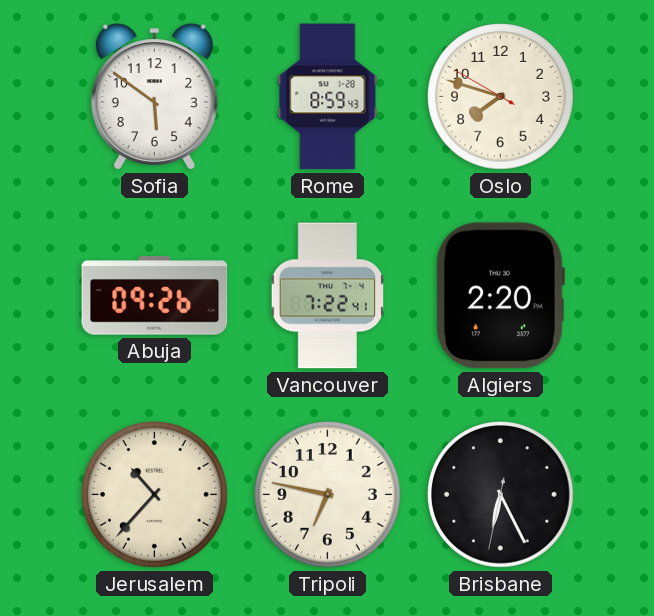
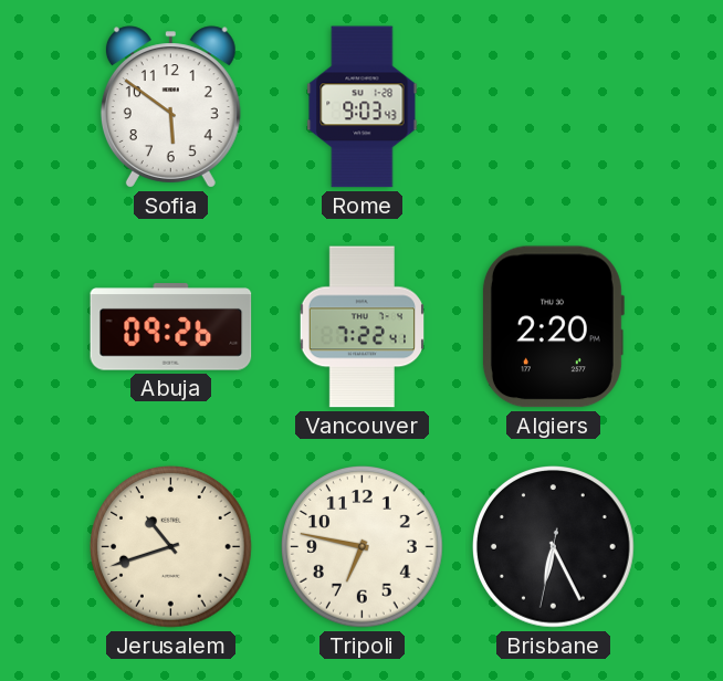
Rome: 8:59 -> 9:03
Oslo: 7:47 -> none
Jerusalem: 10:37 -> 10:42
